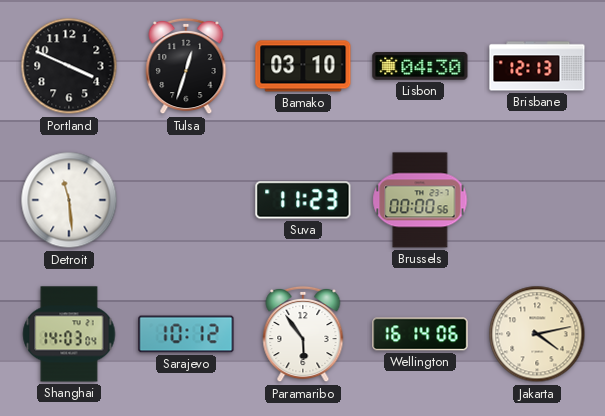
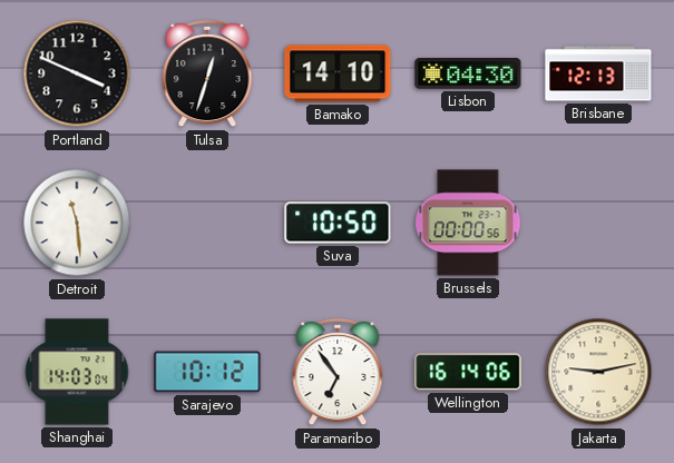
Bamako: 03:10 -> 14:10
Suva: 11:23 -> 10:50
Paramaribo: 5:54 -> 6:54
Jakarta: 4:13 -> 9:13
